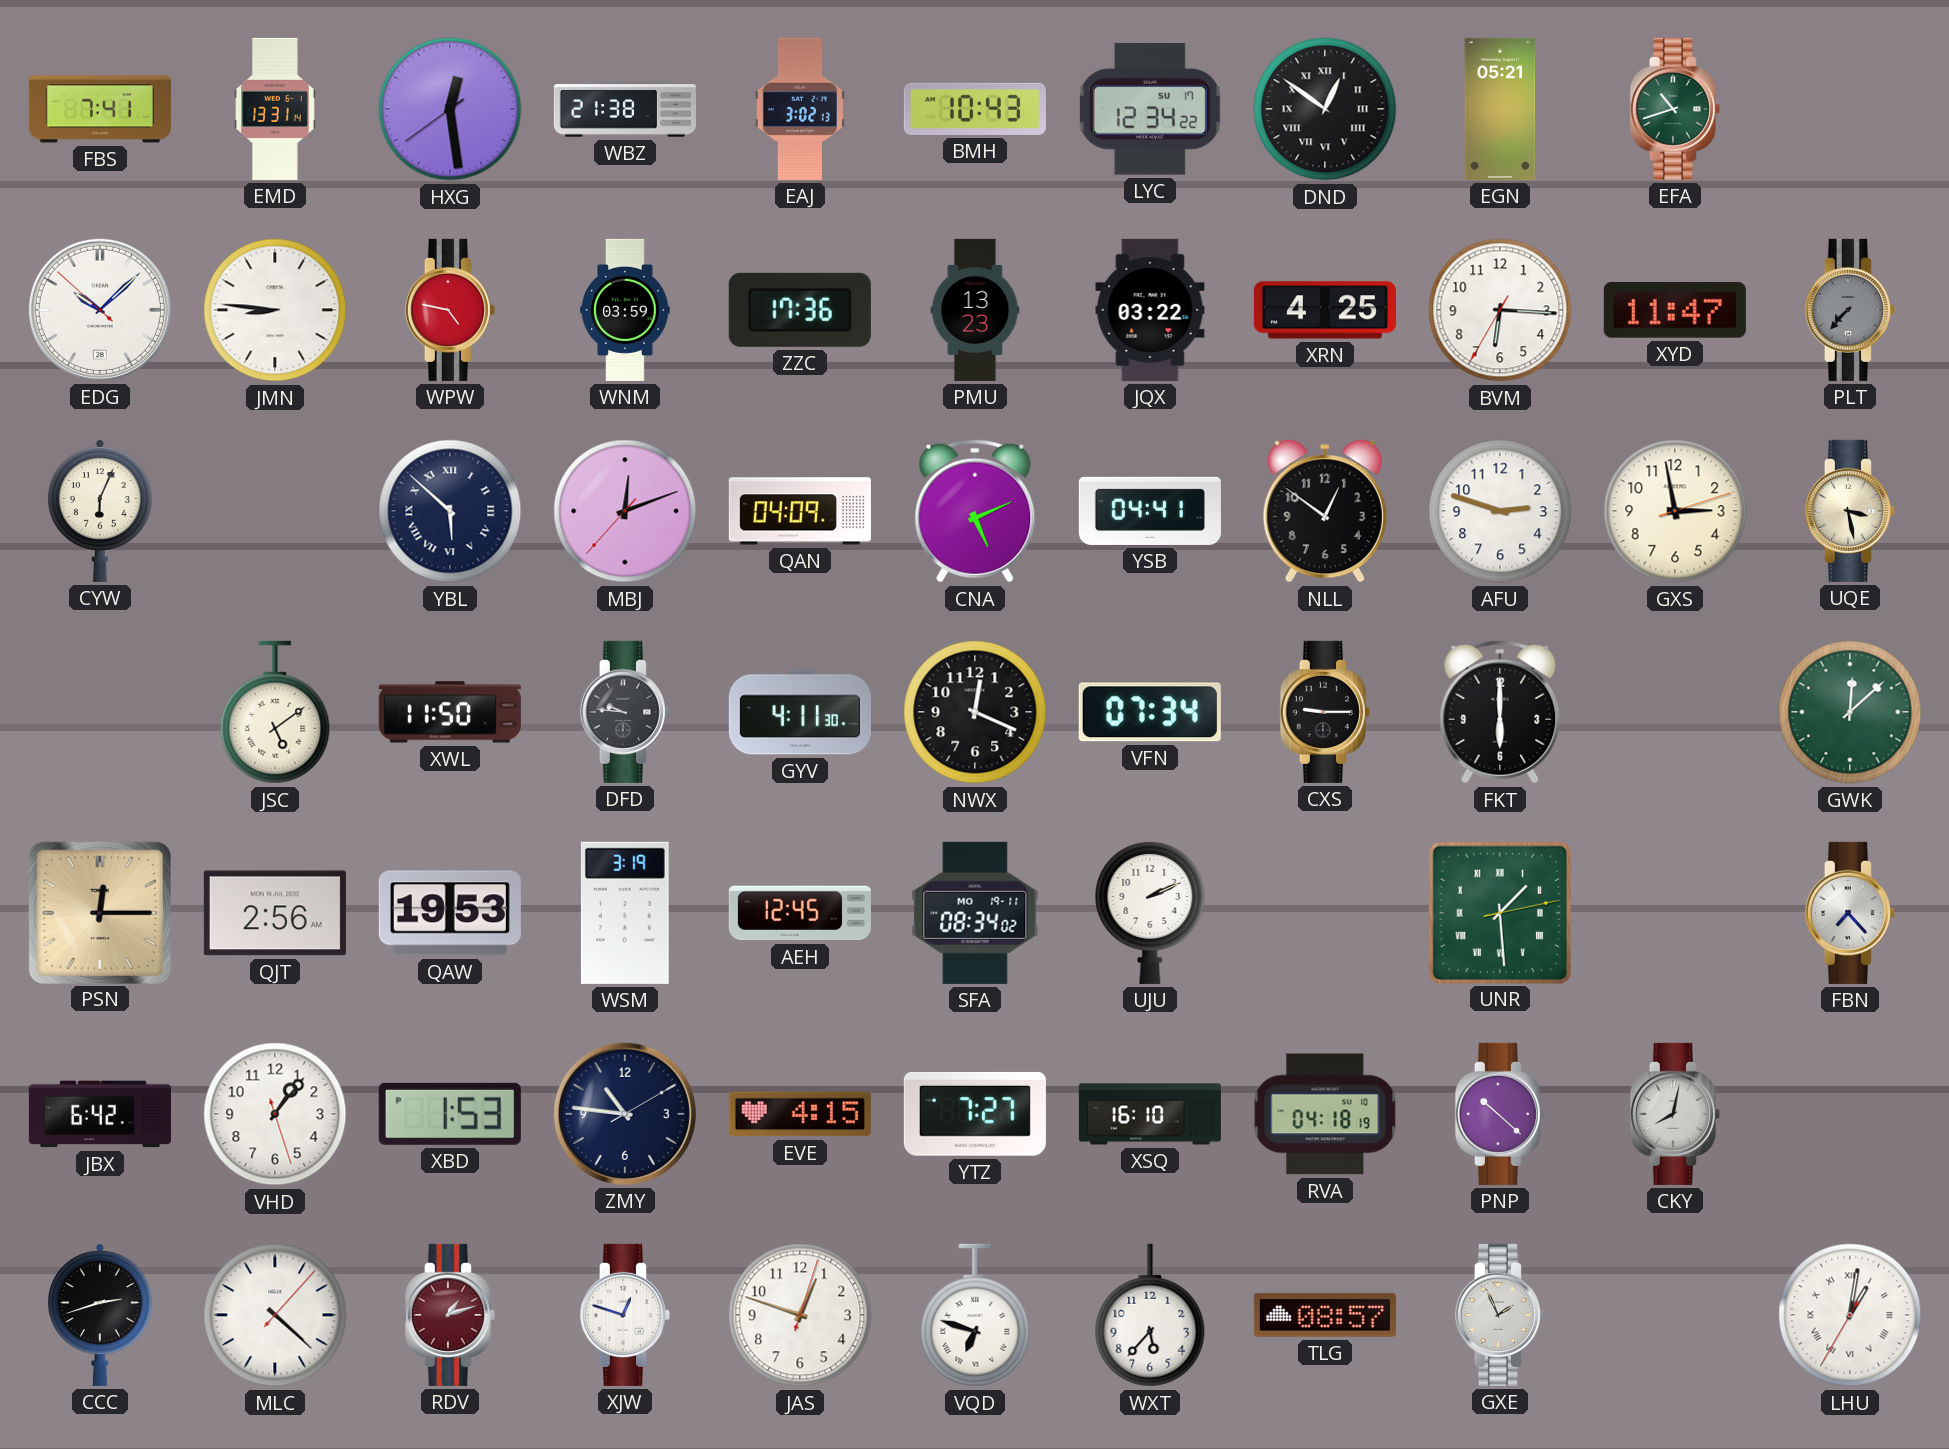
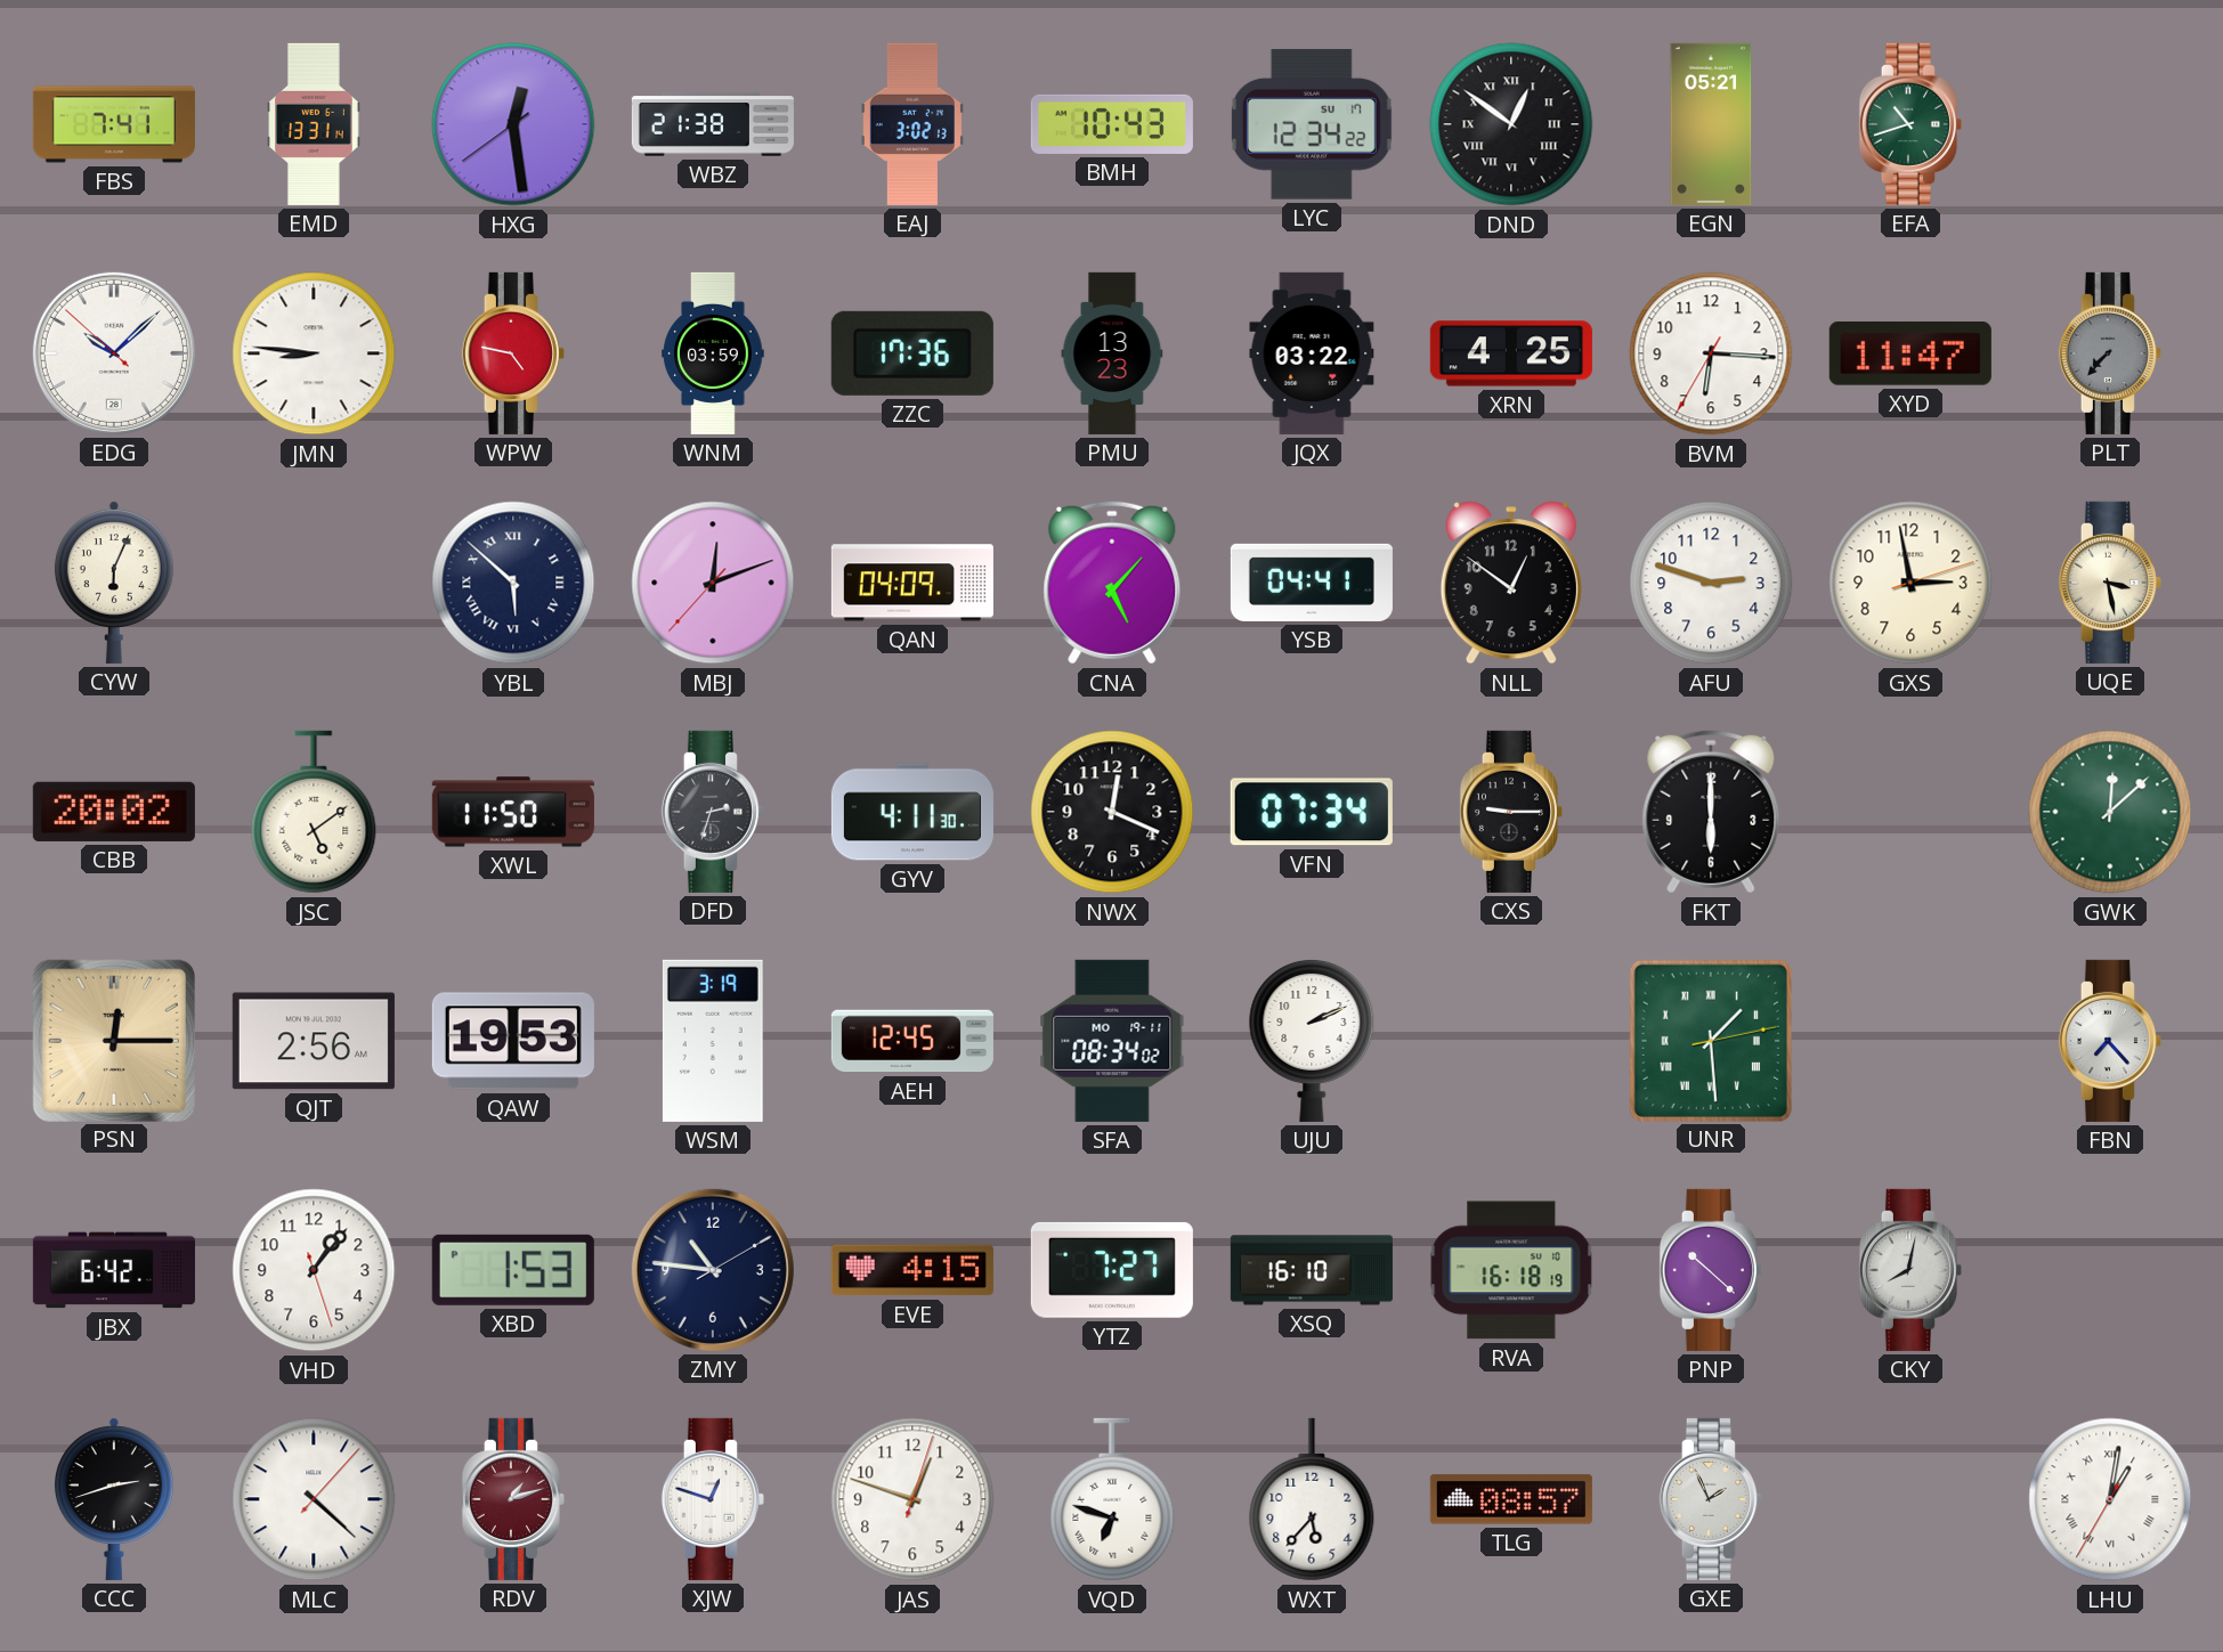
CNA: 5:11 -> 5:07
CBB: none -> 20:02
DFD: 9:46 -> 2:33
RVA: 04:18 -> 16:18
